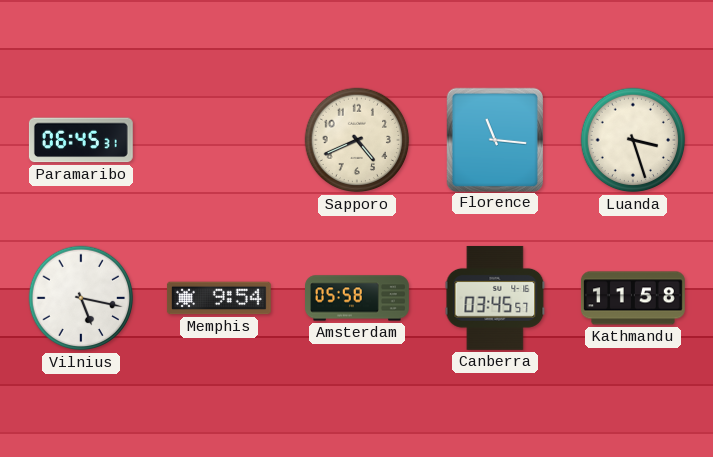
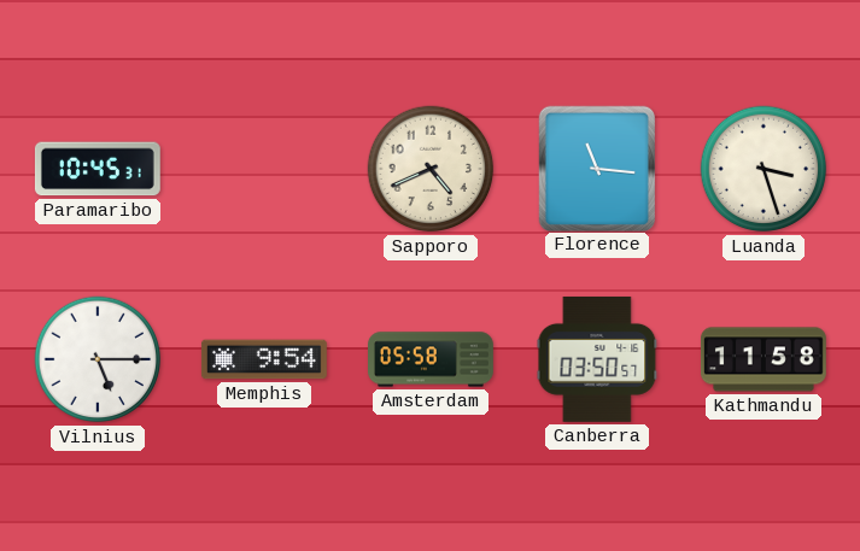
Paramaribo: 06:45 -> 10:45
Vilnius: 5:17 -> 5:15
Canberra: 03:45 -> 03:50
